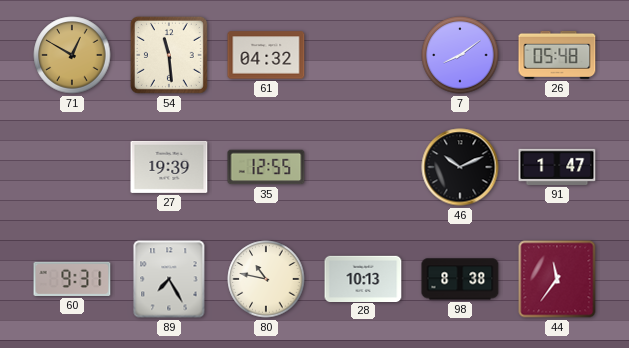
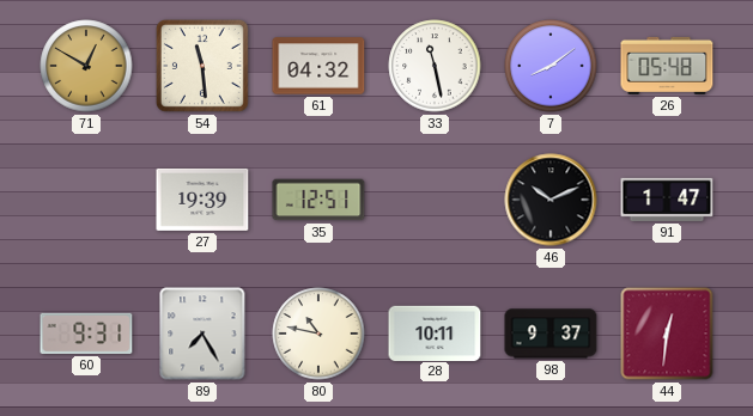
33: none -> 11:28
35: 12:55 -> 12:51
28: 10:13 -> 10:11
98: 8:38 -> 9:37
44: 11:36 -> 12:31
